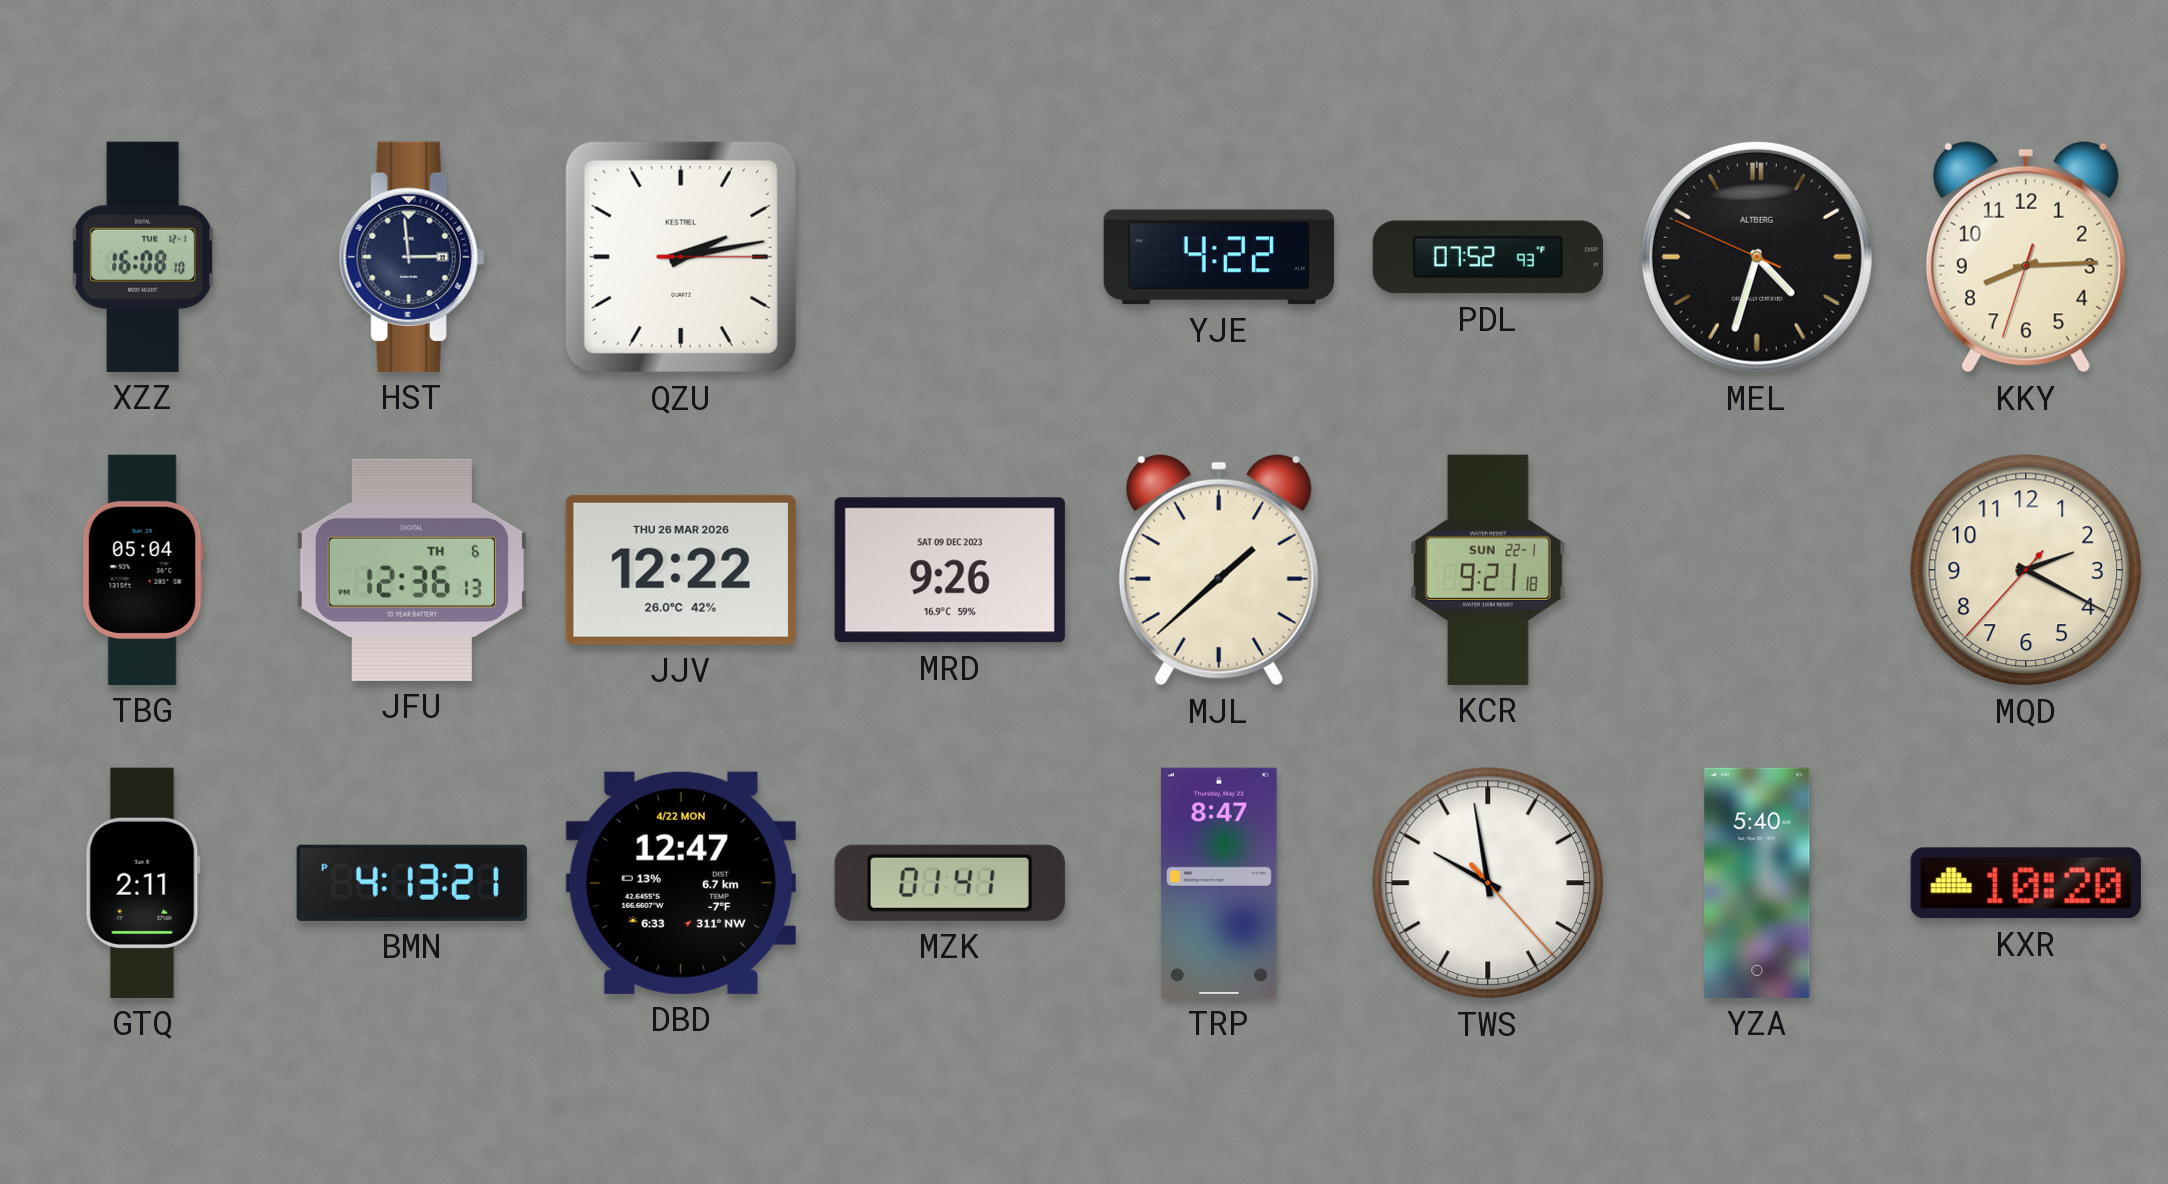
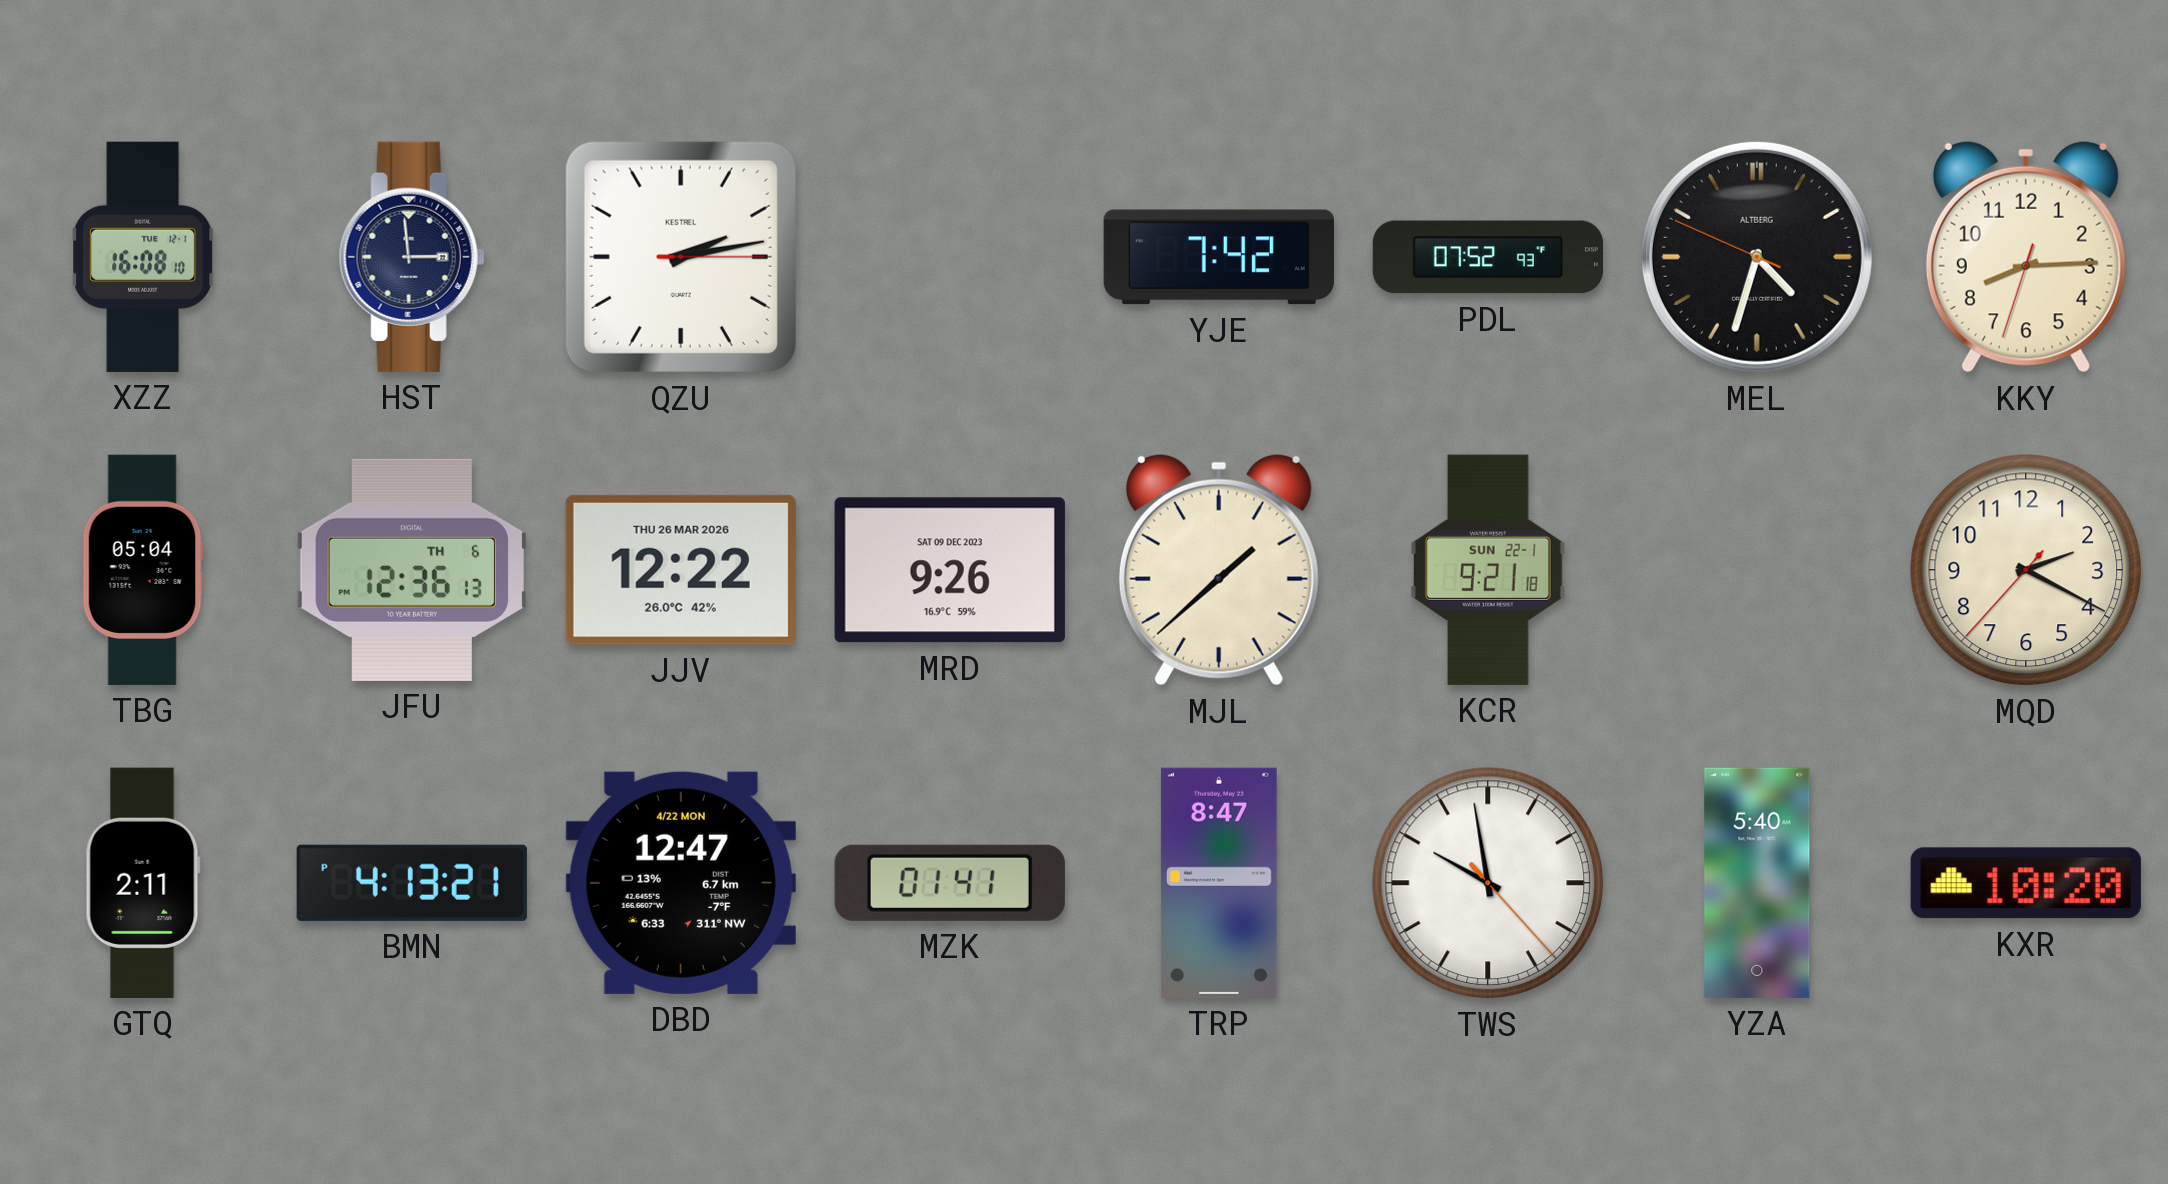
YJE: 4:22 -> 7:42
